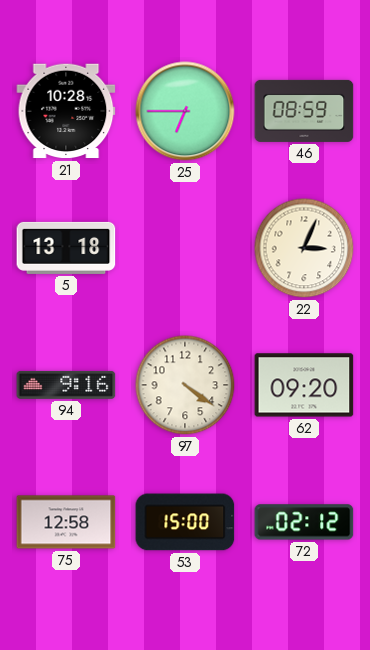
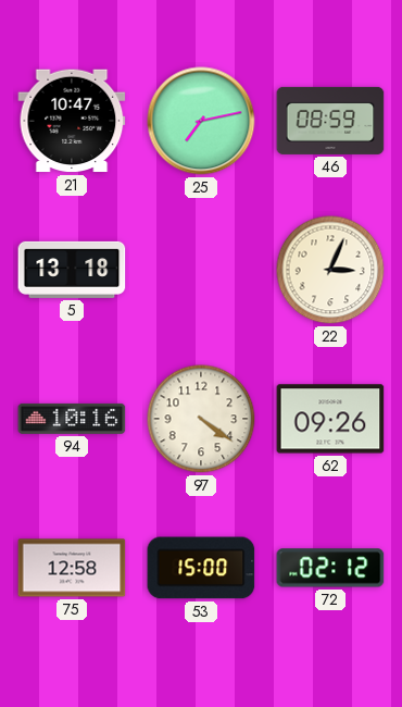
21: 10:28 -> 10:47
25: 6:45 -> 7:13
94: 9:16 -> 10:16
62: 09:20 -> 09:26
